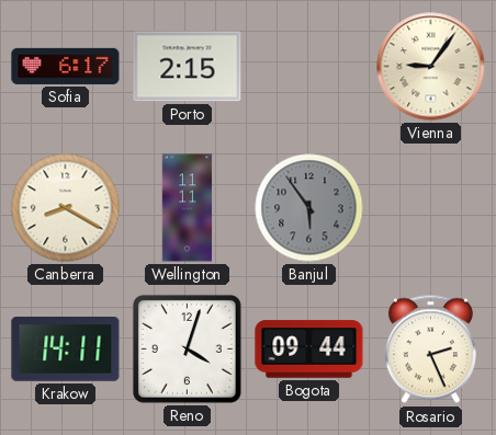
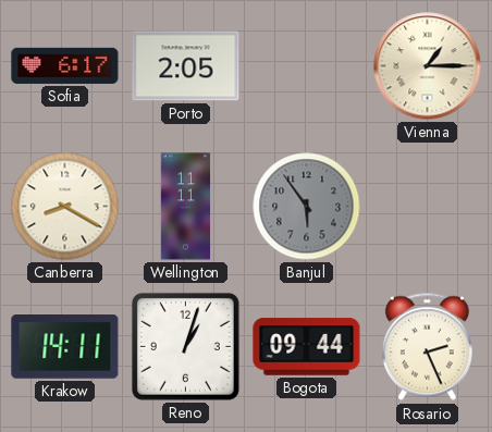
Porto: 2:15 -> 2:05
Vienna: 9:06 -> 1:15
Reno: 4:03 -> 1:03
